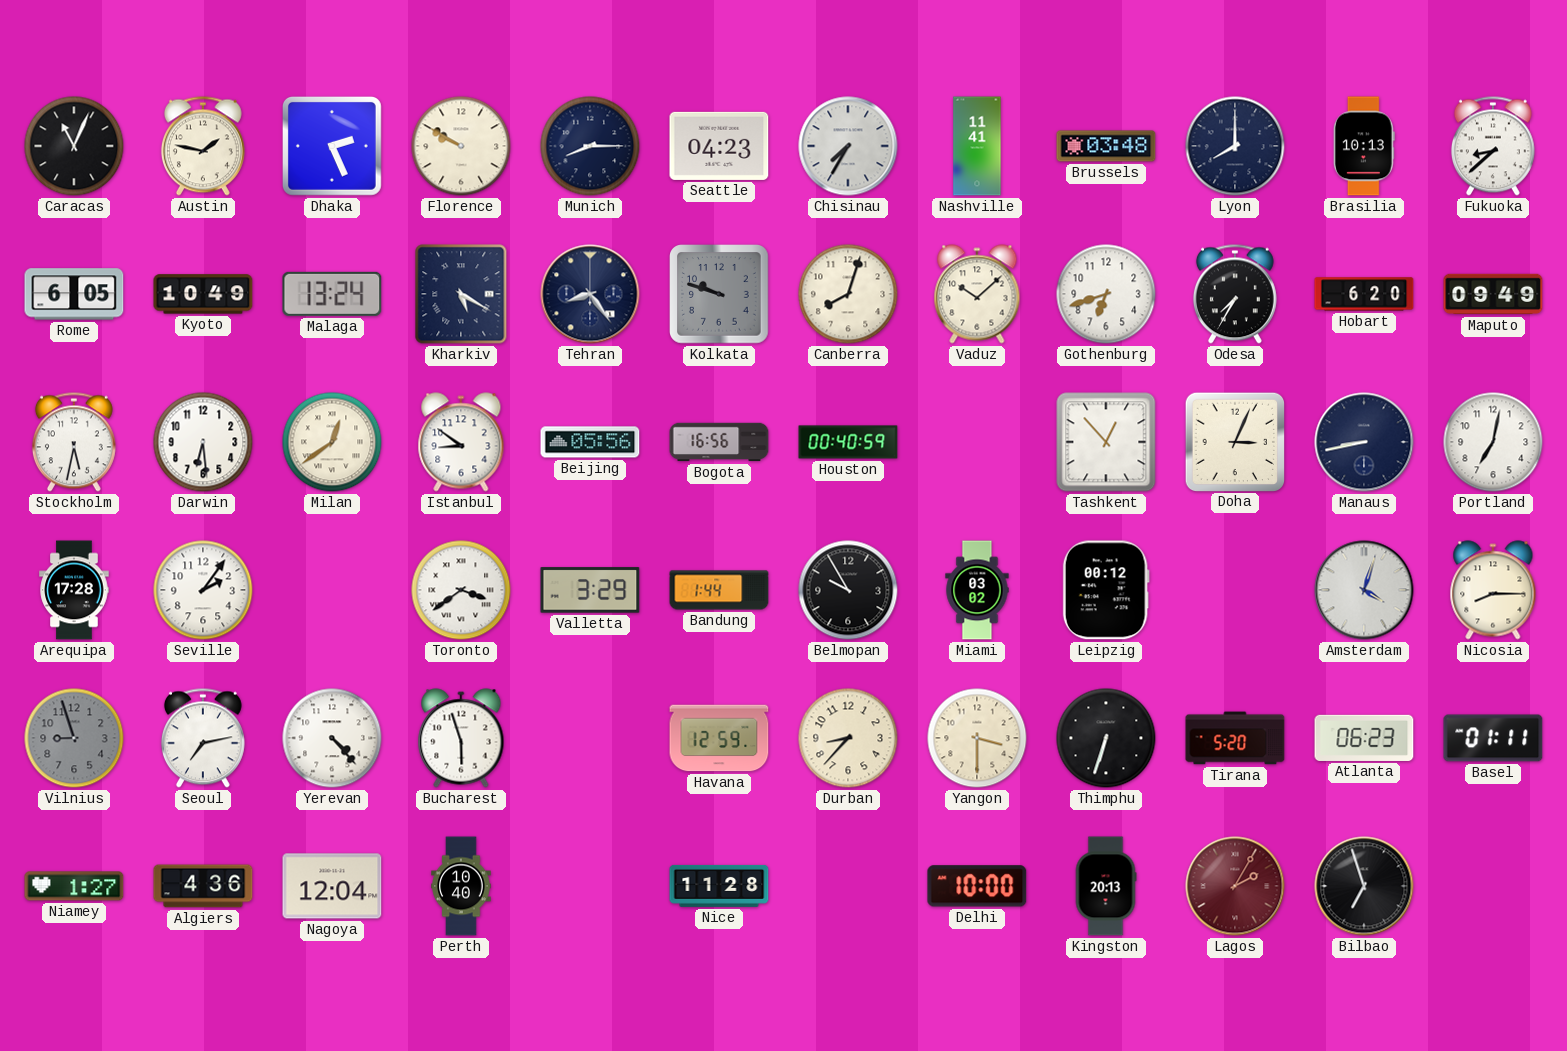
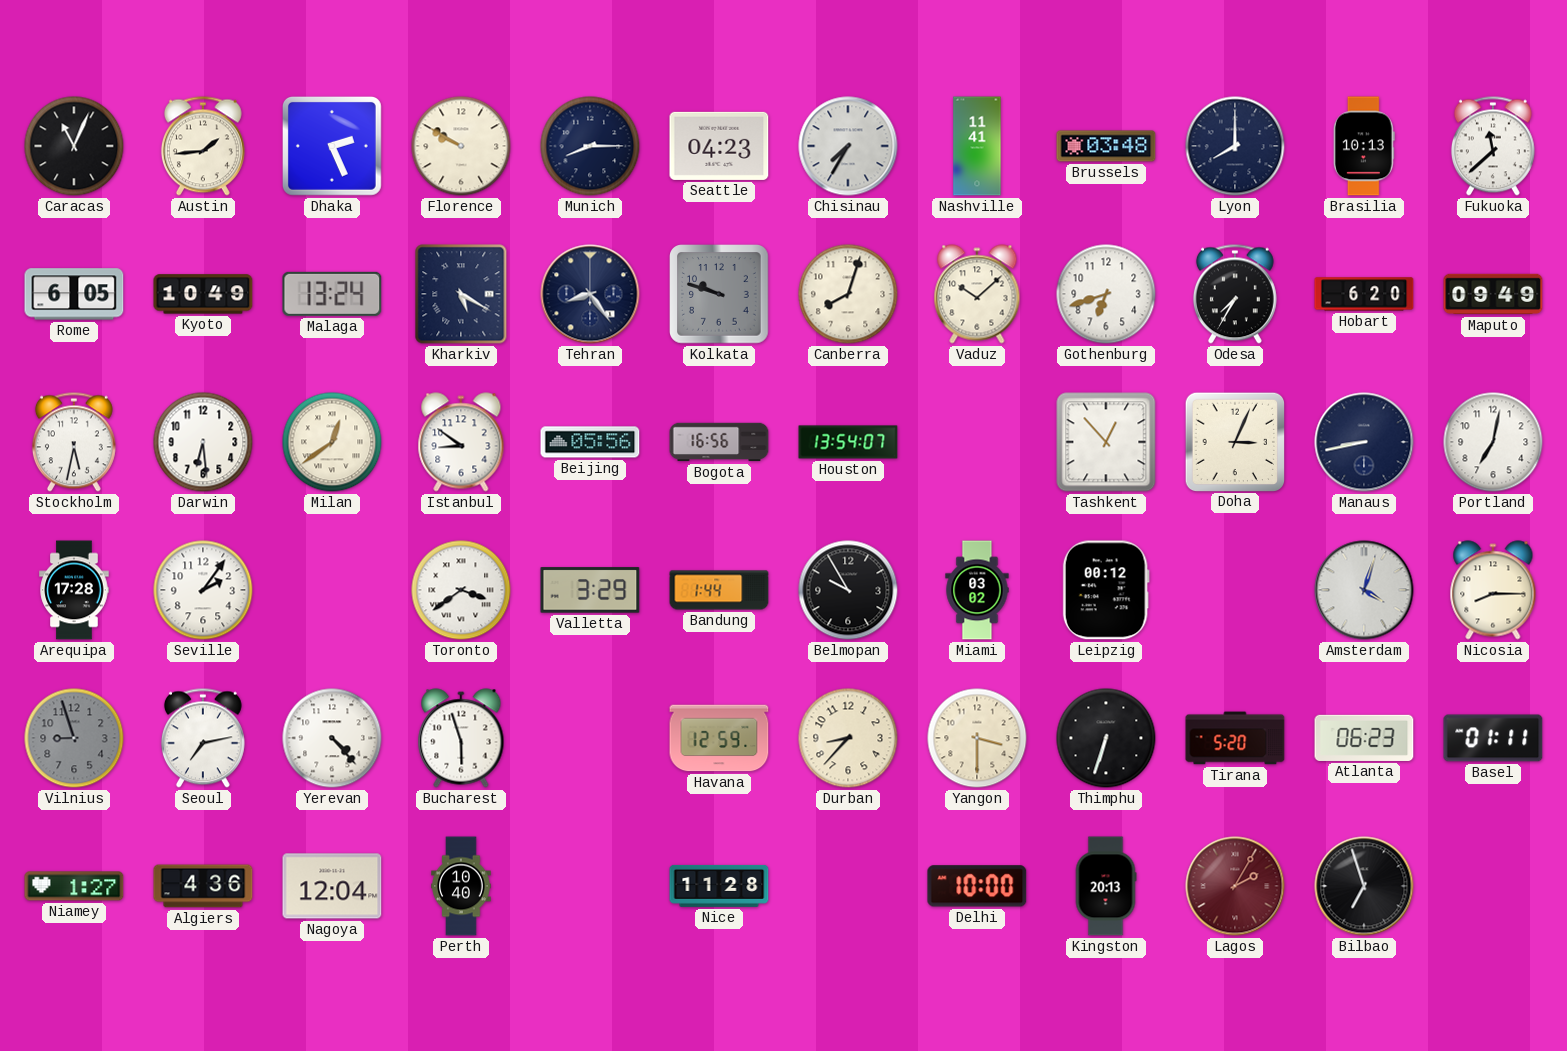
Austin: 1:47 -> 1:44
Fukuoka: 8:38 -> 11:38
Houston: 00:40 -> 13:54
